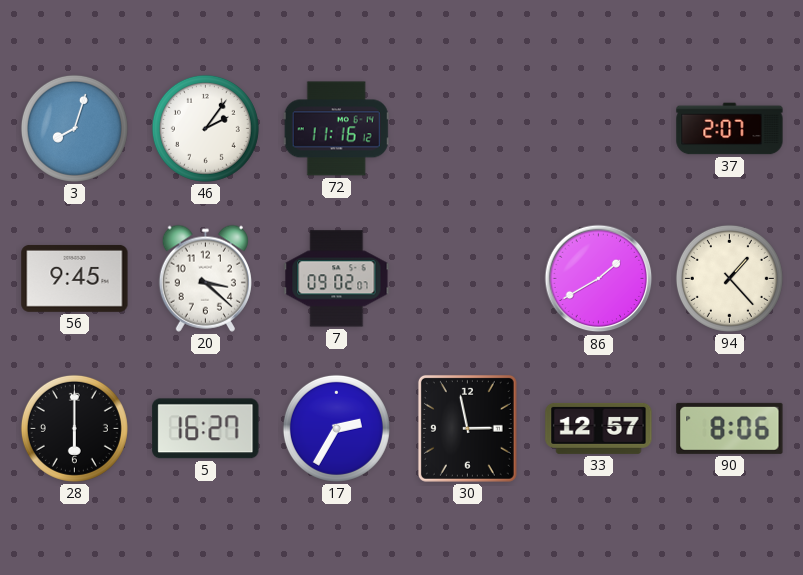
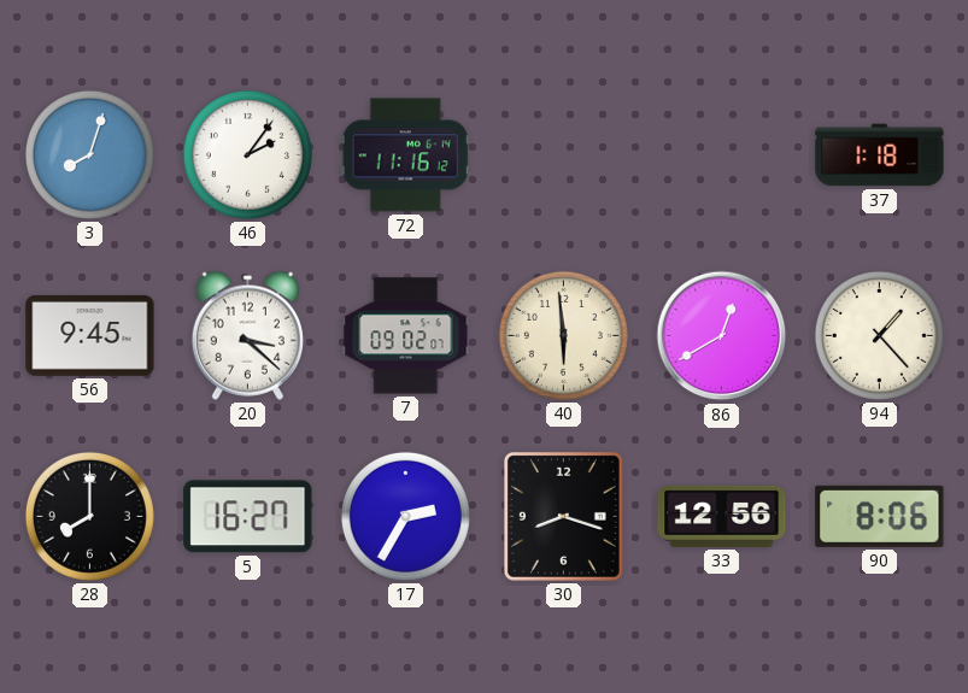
37: 2:07 -> 1:18
40: none -> 5:59
86: 1:40 -> 12:40
28: 6:00 -> 8:00
30: 2:58 -> 8:18
33: 12:57 -> 12:56
